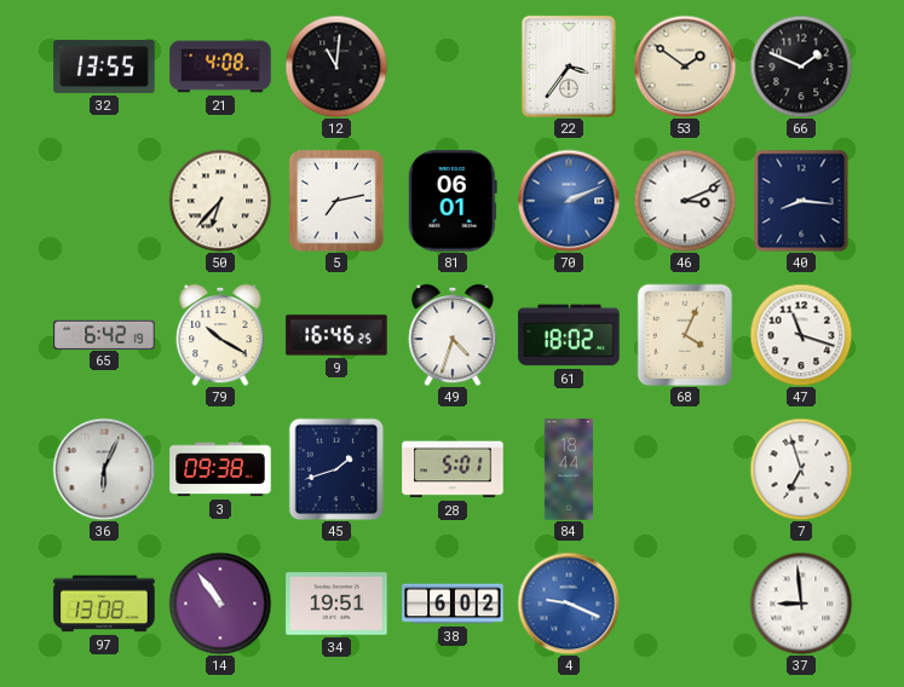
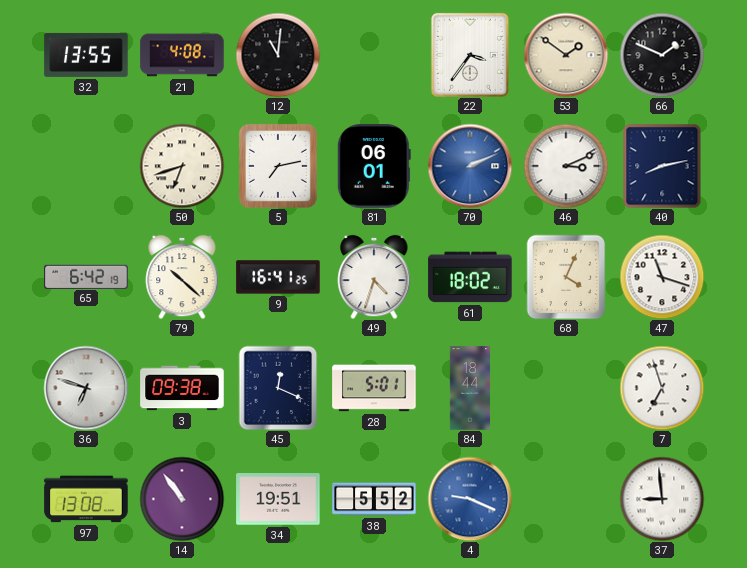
50: 6:37 -> 6:42
40: 8:16 -> 8:13
79: 10:20 -> 10:22
9: 16:46 -> 16:41
36: 6:04 -> 6:48
45: 1:42 -> 12:19
38: 6:02 -> 5:52
